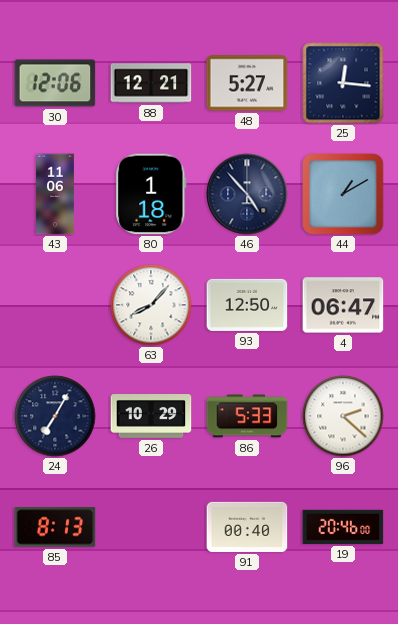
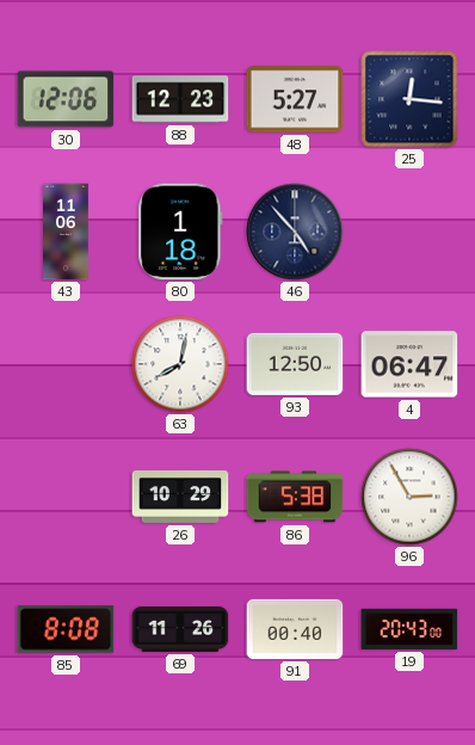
88: 12:21 -> 12:23
44: 1:10 -> none
63: 8:07 -> 8:02
24: 7:05 -> none
86: 5:33 -> 5:38
96: 2:22 -> 2:55
85: 8:13 -> 8:08
69: none -> 11:26
19: 20:46 -> 20:43
